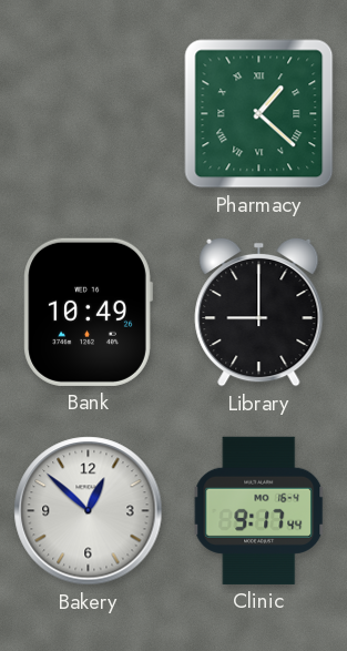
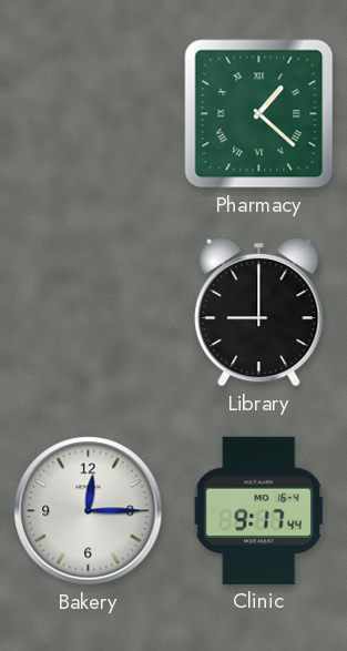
Bank: 10:49 -> none
Bakery: 12:52 -> 12:15
